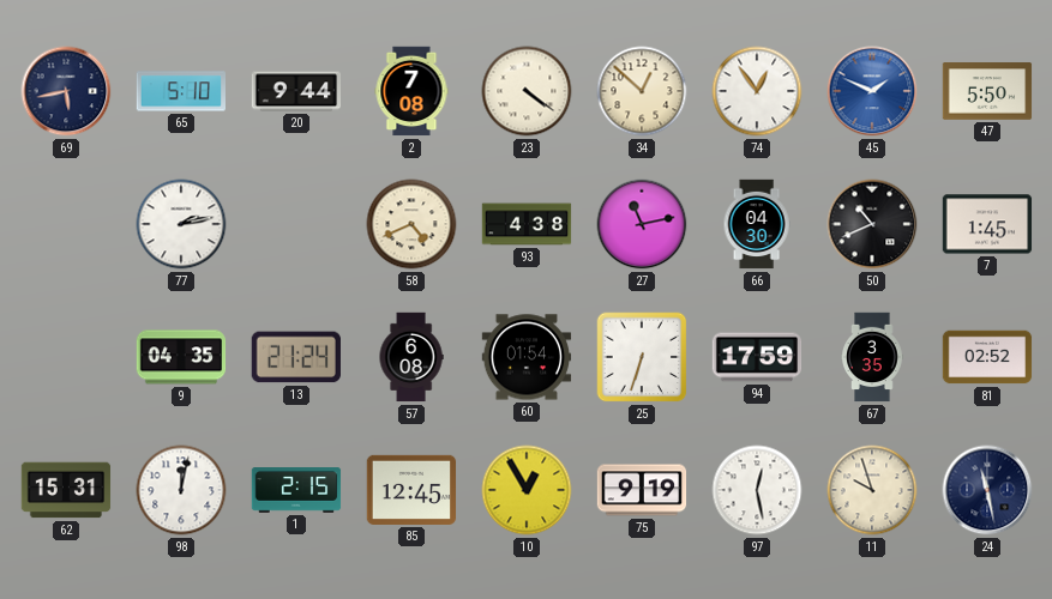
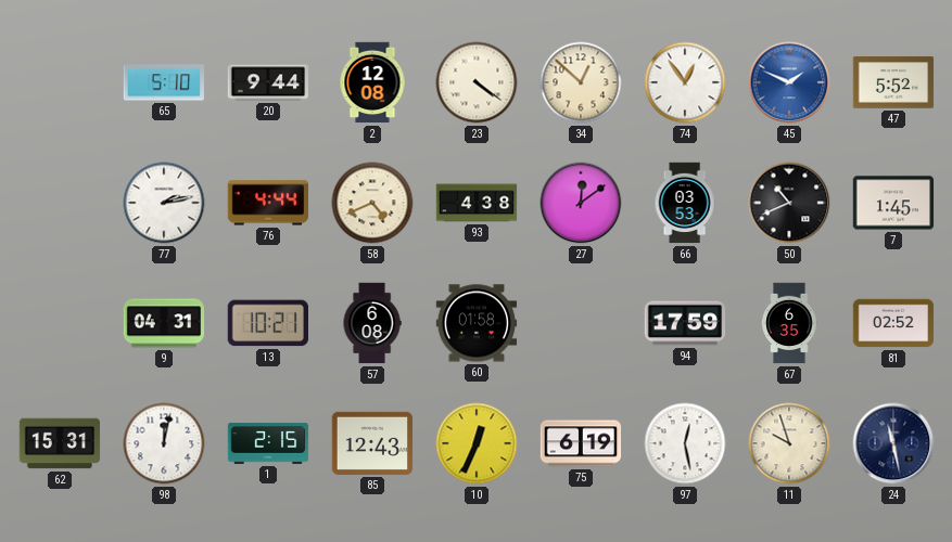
69: 5:43 -> none
2: 7:08 -> 12:08
47: 5:50 -> 5:52
76: none -> 4:44
27: 11:13 -> 12:09
66: 04:30 -> 03:53
9: 04:35 -> 04:31
13: 21:24 -> 10:21
60: 01:54 -> 01:58
25: 6:33 -> none
67: 3:35 -> 6:35
85: 12:45 -> 12:43
10: 12:55 -> 12:34
75: 9:19 -> 6:19
